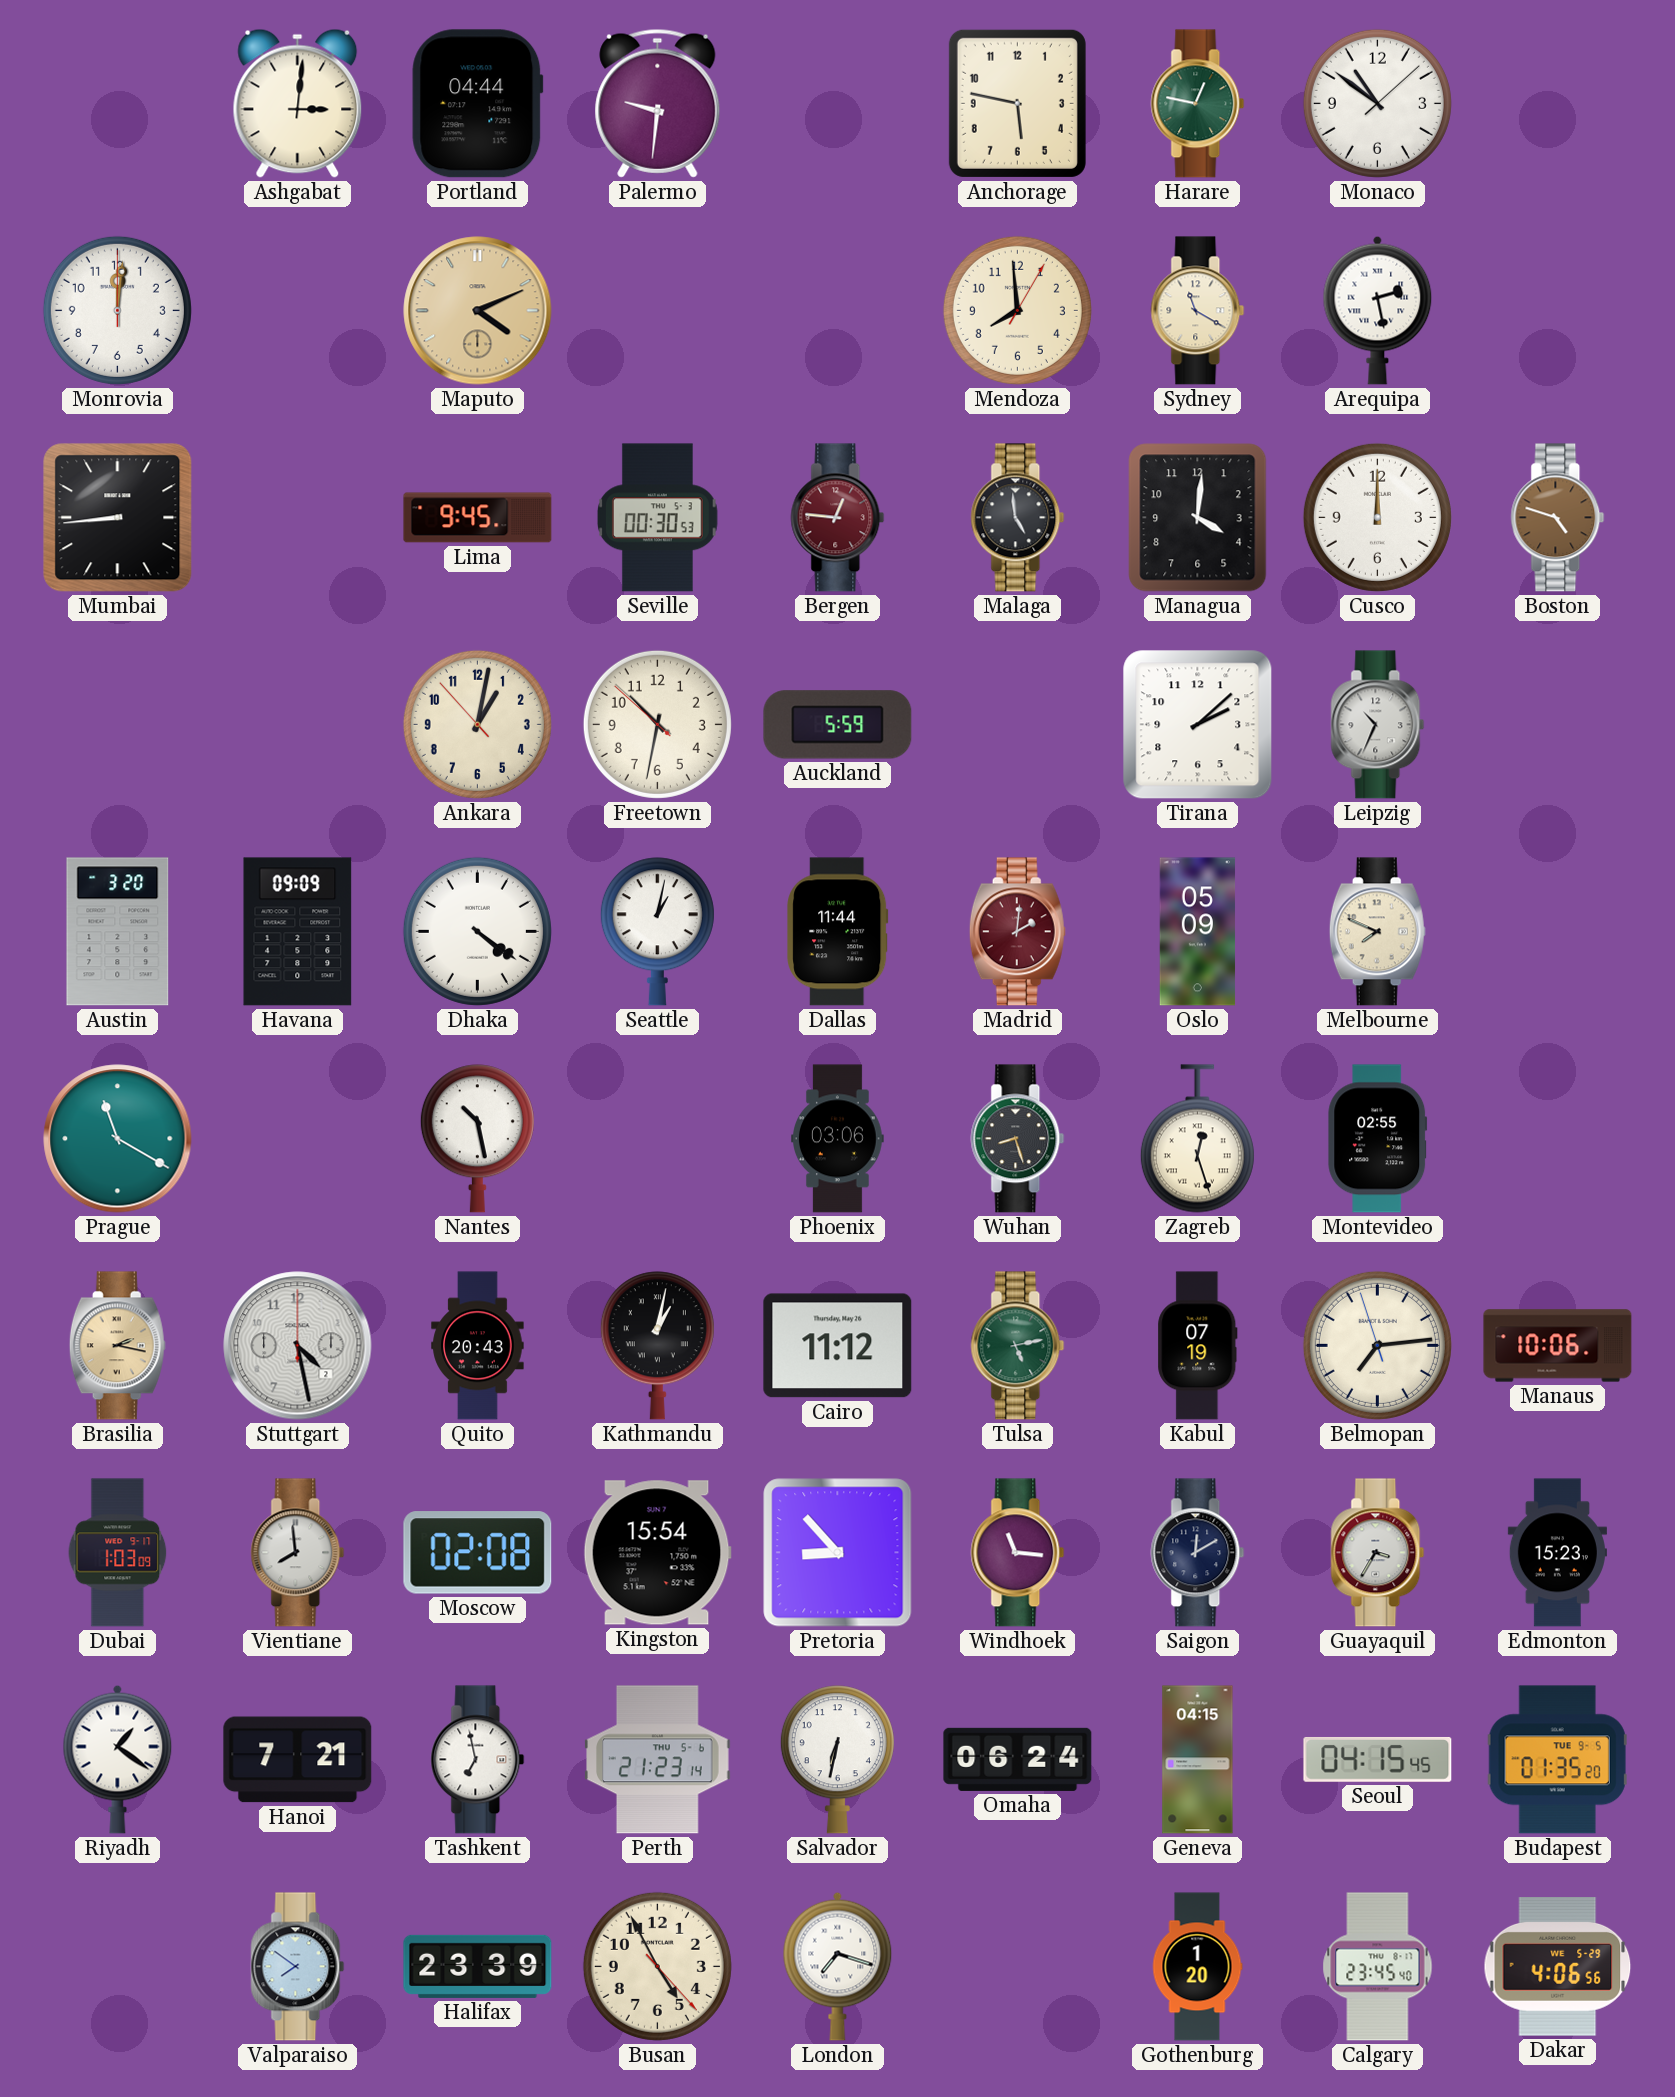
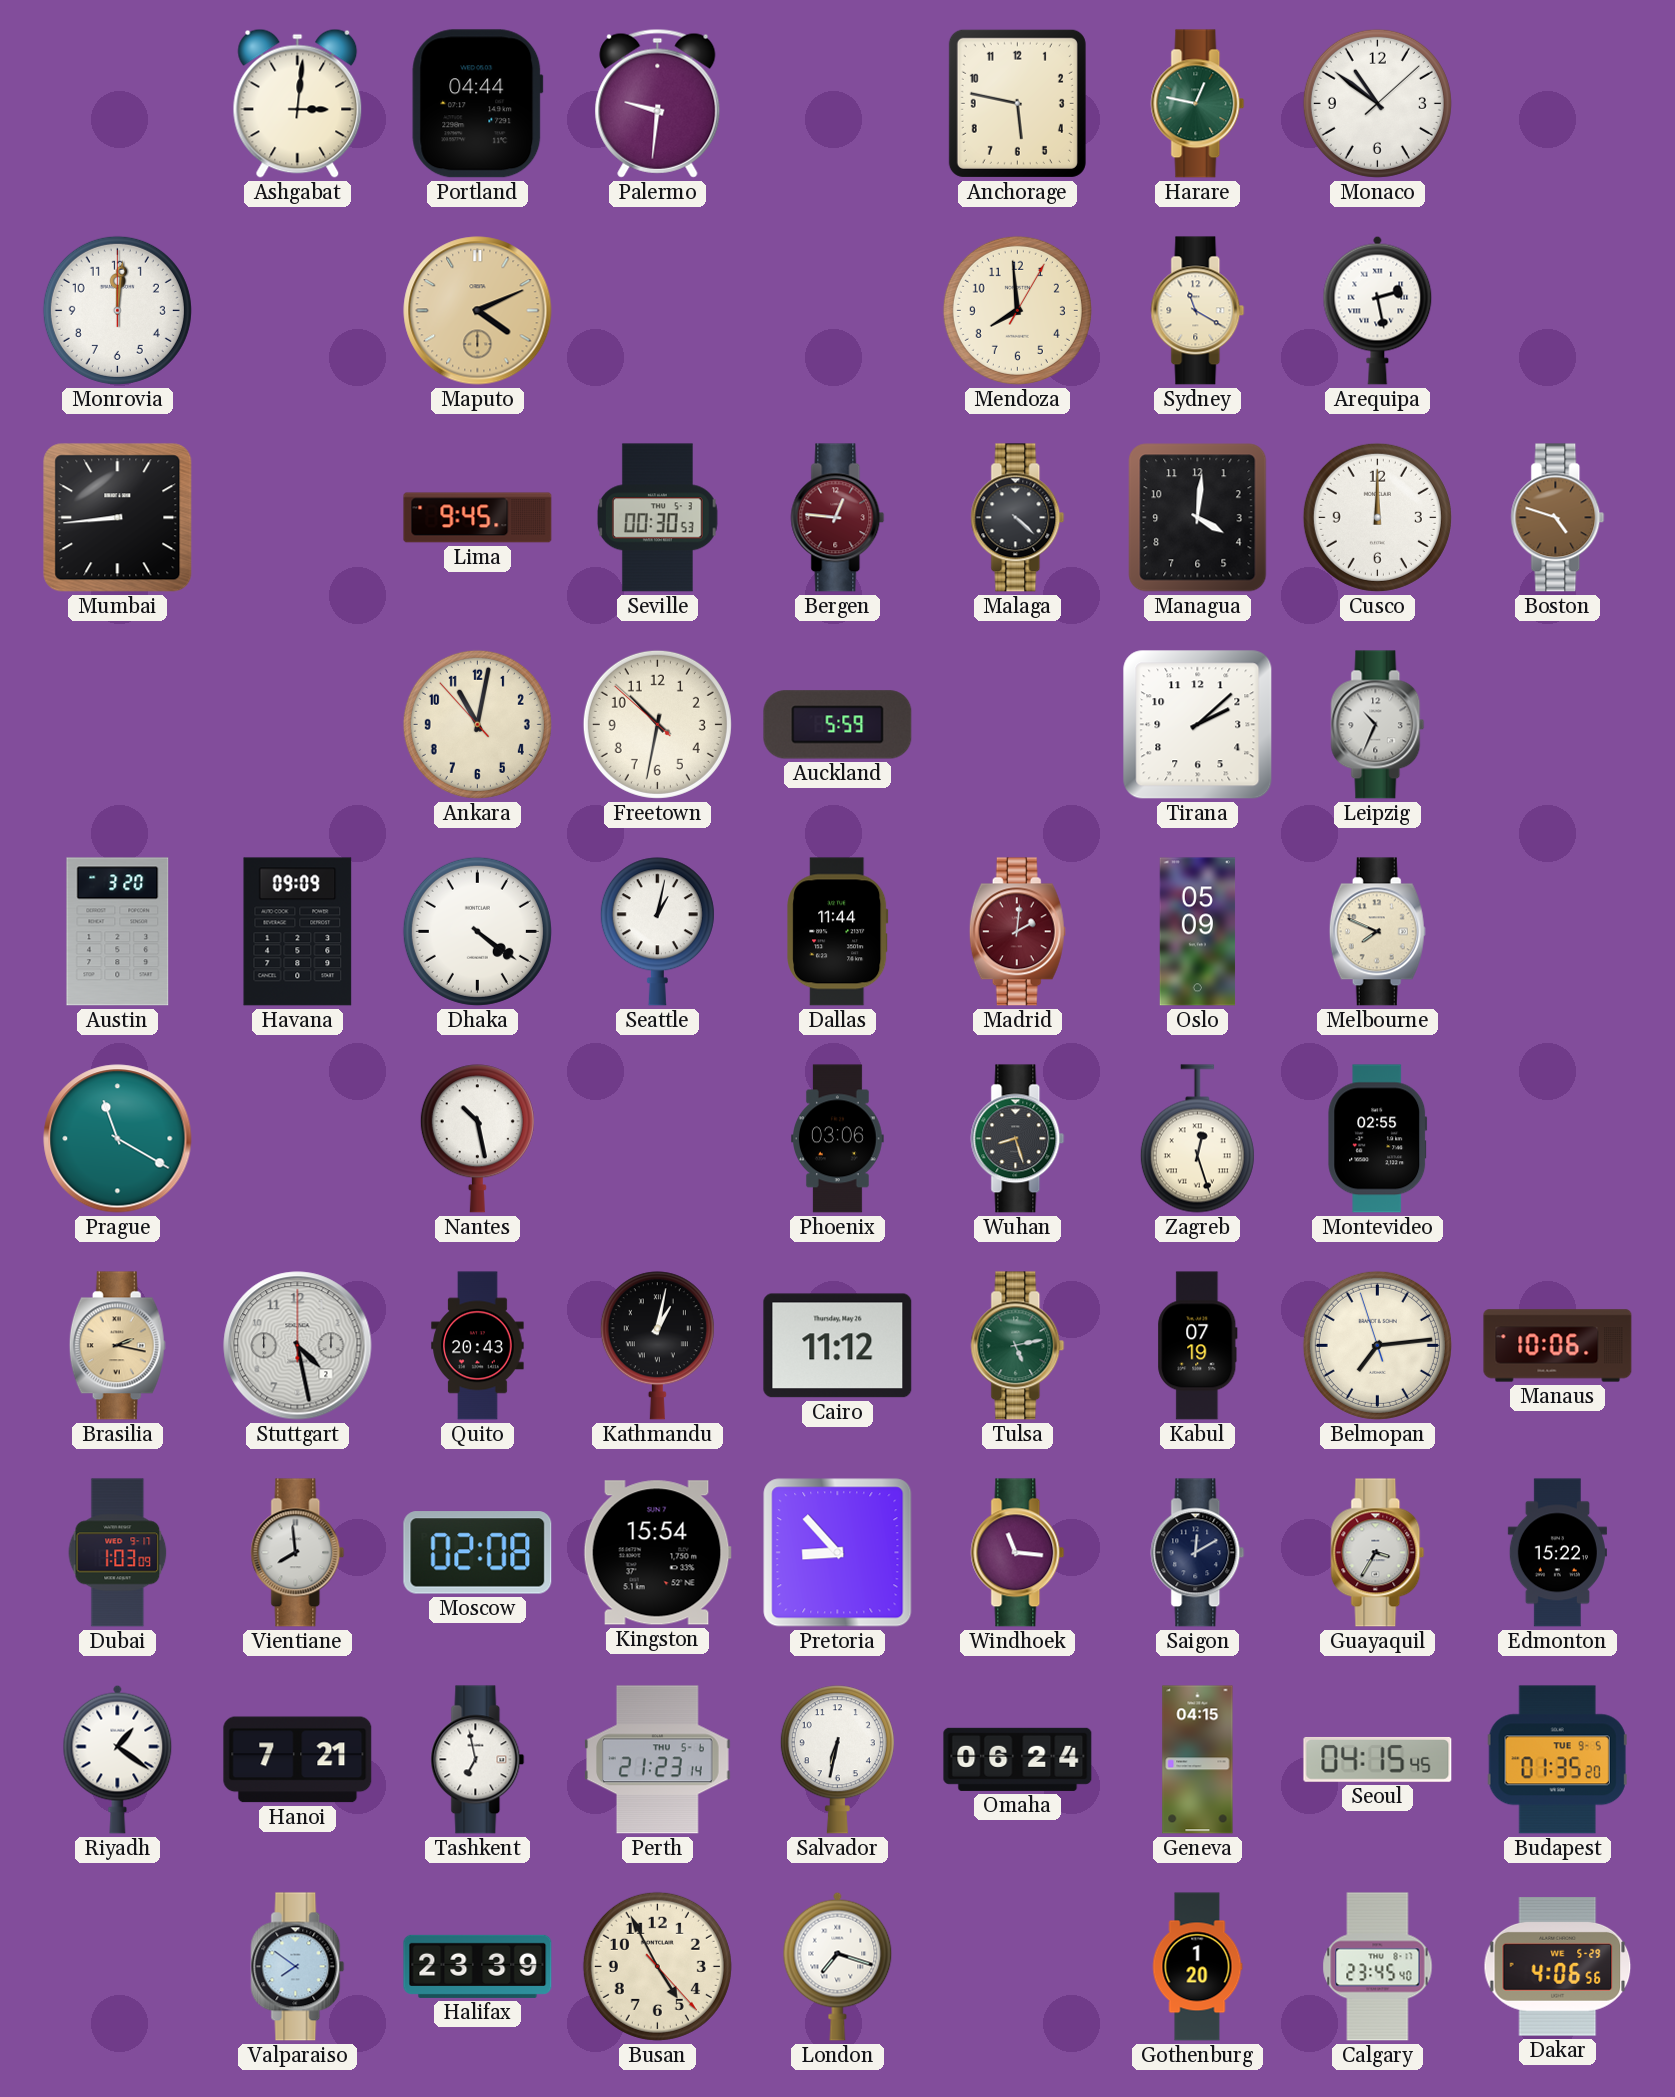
Malaga: 4:59 -> 4:22
Ankara: 1:01 -> 11:01
Edmonton: 15:23 -> 15:22
